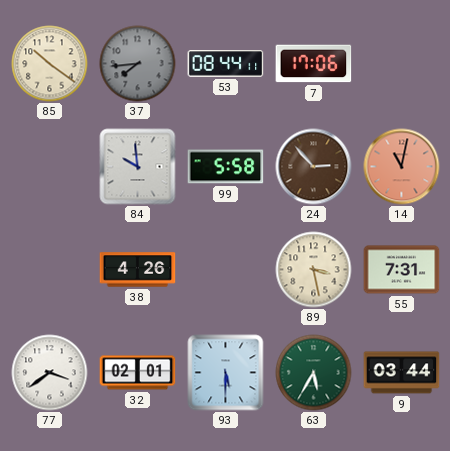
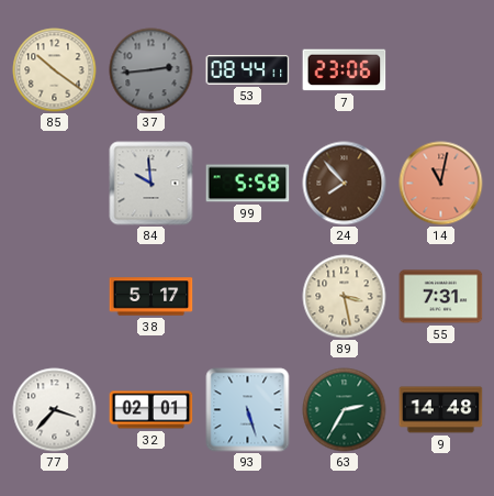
37: 7:44 -> 2:44
7: 17:06 -> 23:06
24: 2:53 -> 7:53
38: 4:26 -> 5:17
77: 3:39 -> 3:37
93: 5:30 -> 5:27
63: 5:35 -> 2:35
9: 03:44 -> 14:48
